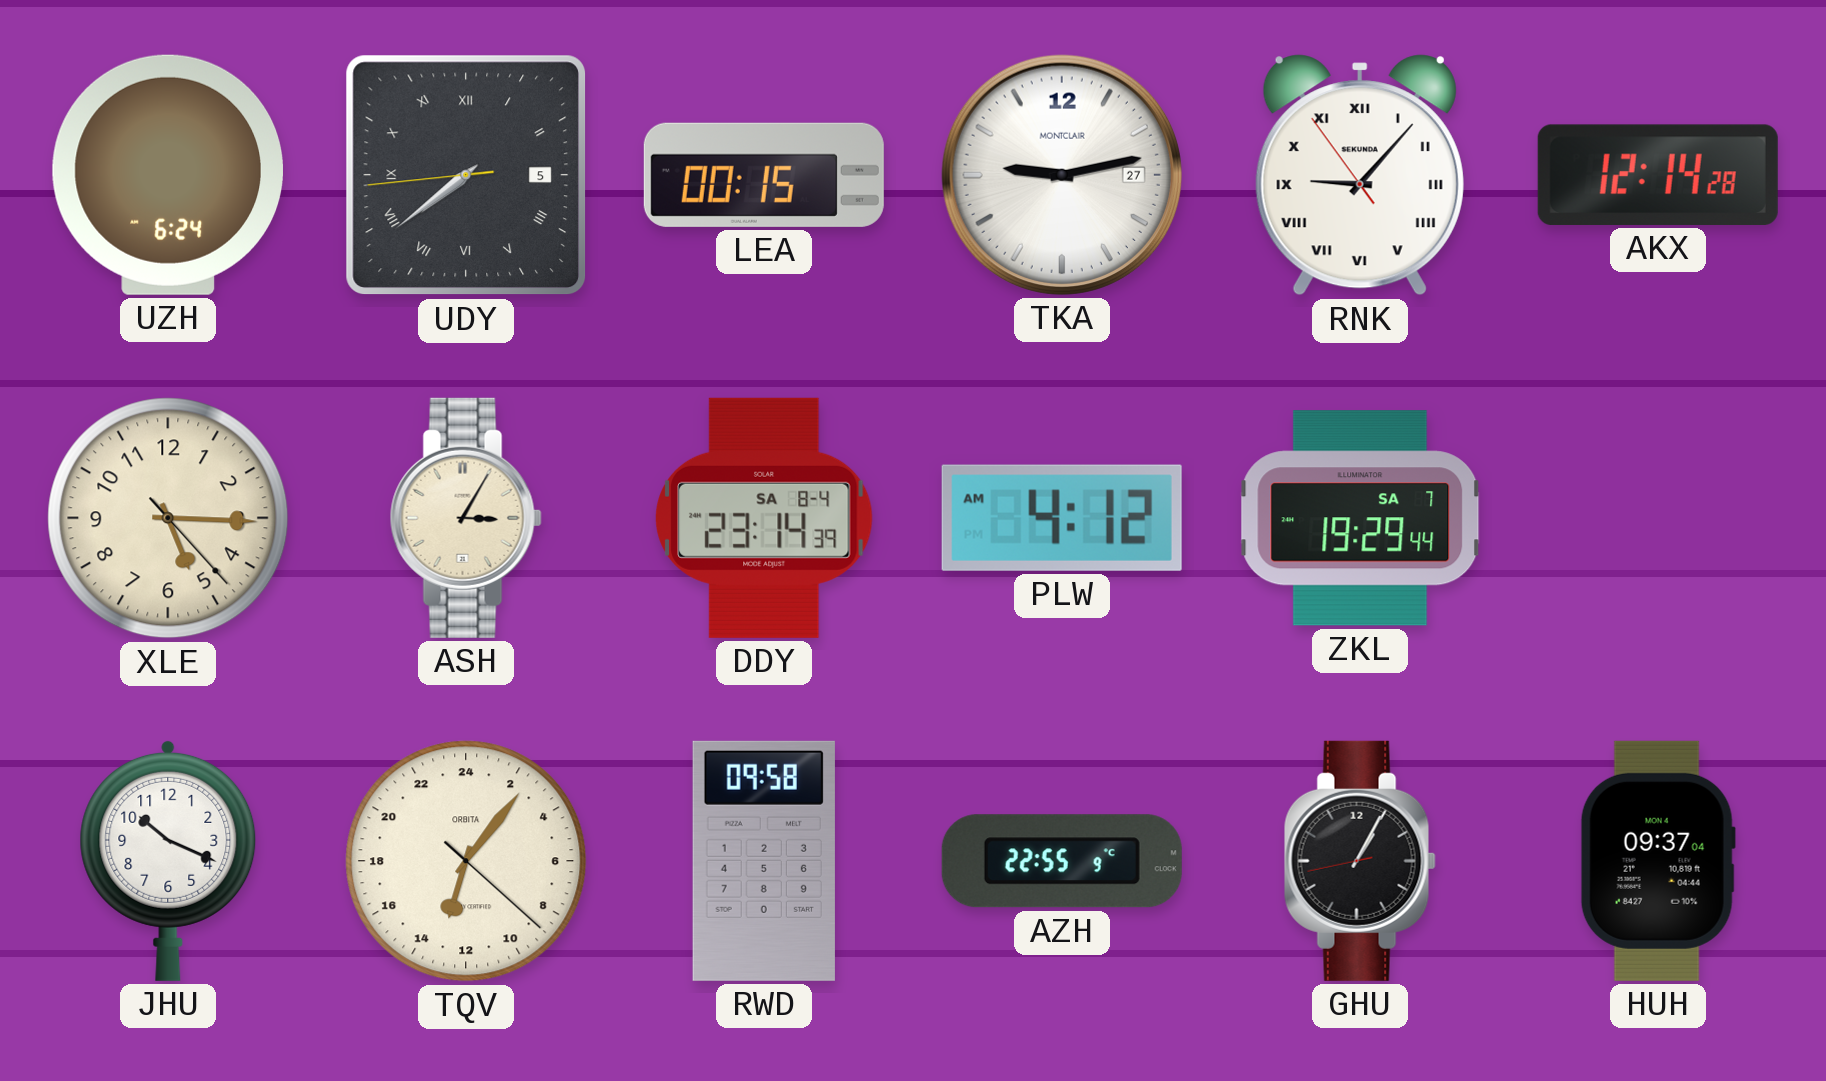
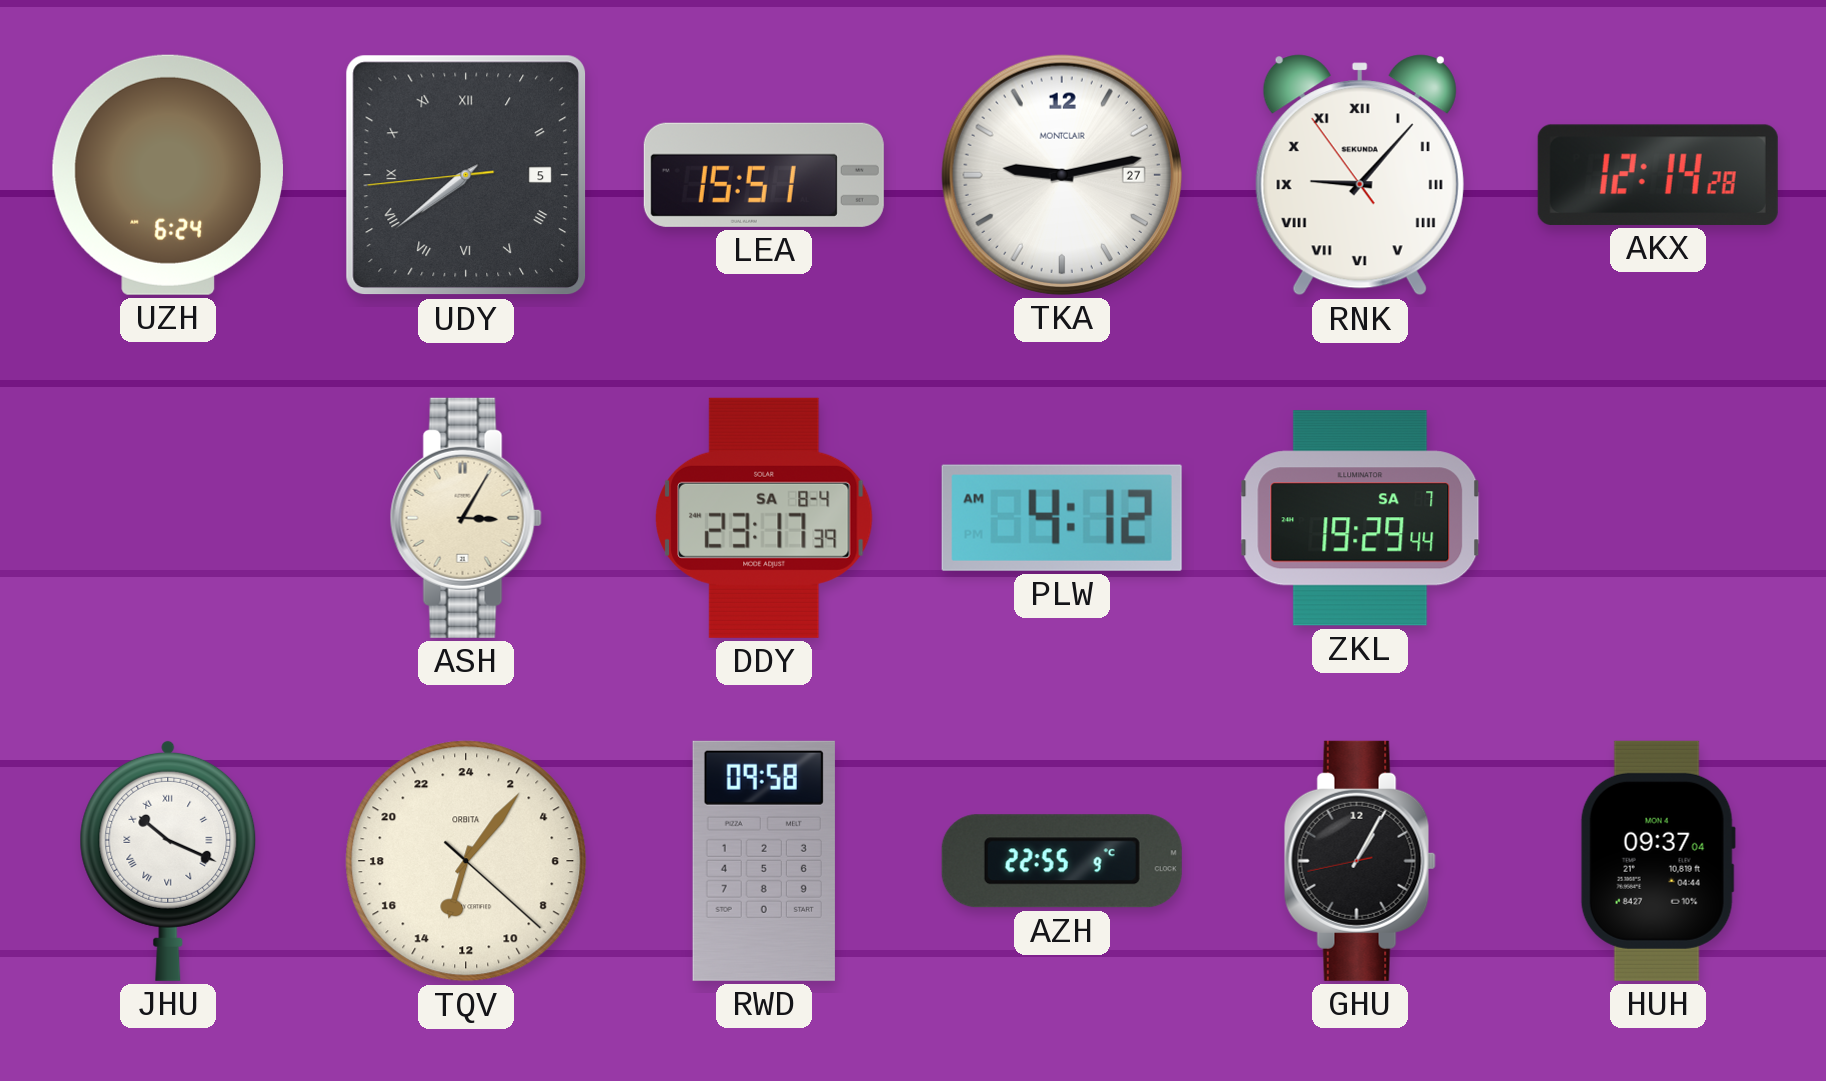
LEA: 00:15 -> 15:51
XLE: 5:15 -> none
DDY: 23:14 -> 23:17
JHU numerals: Arabic -> Roman
